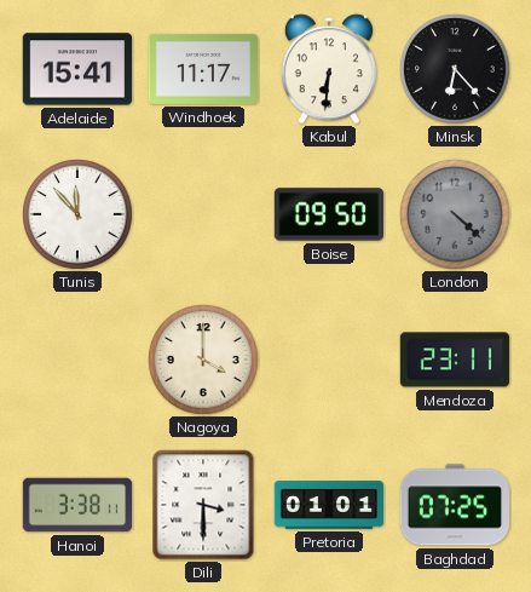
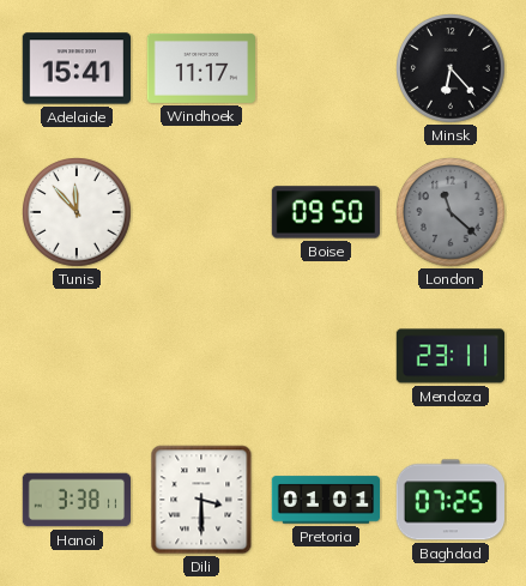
Kabul: 6:31 -> none
London: 4:22 -> 11:22
Nagoya: 4:00 -> none
